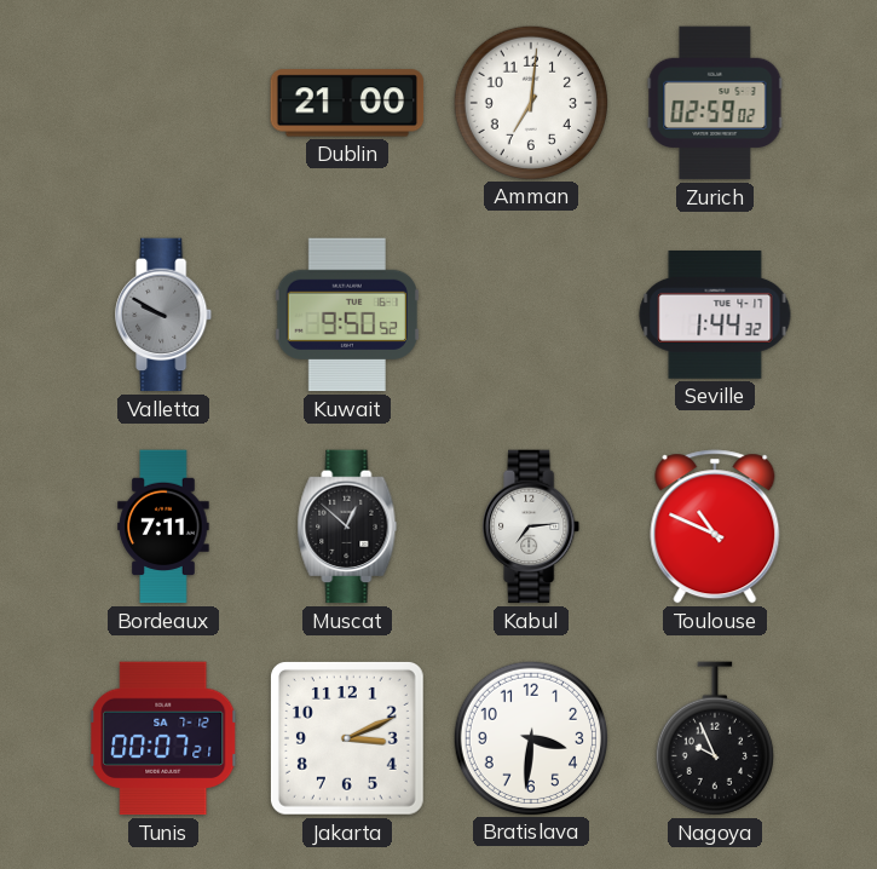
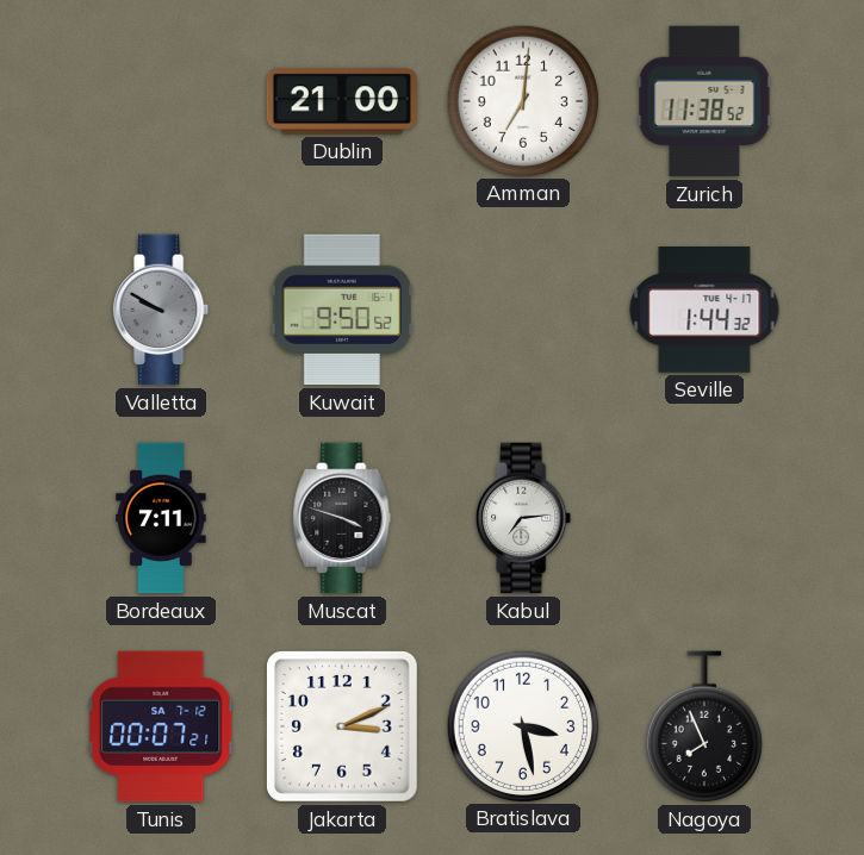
Zurich: 02:59 -> 11:38
Muscat: 12:52 -> 3:48
Toulouse: 10:49 -> none
Bratislava: 3:31 -> 3:28
Nagoya: 9:56 -> 7:56
